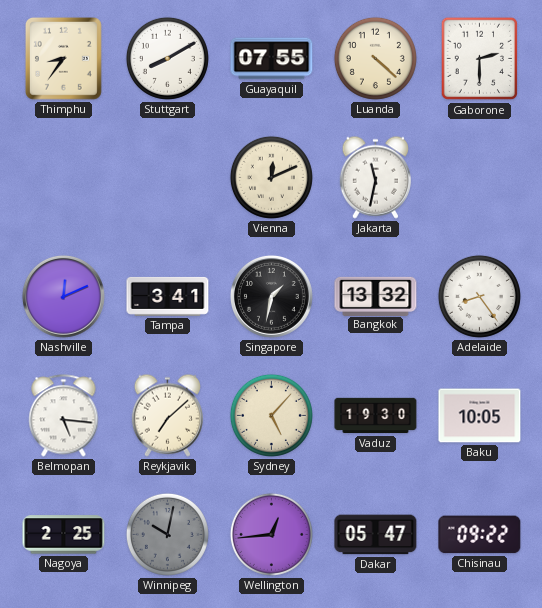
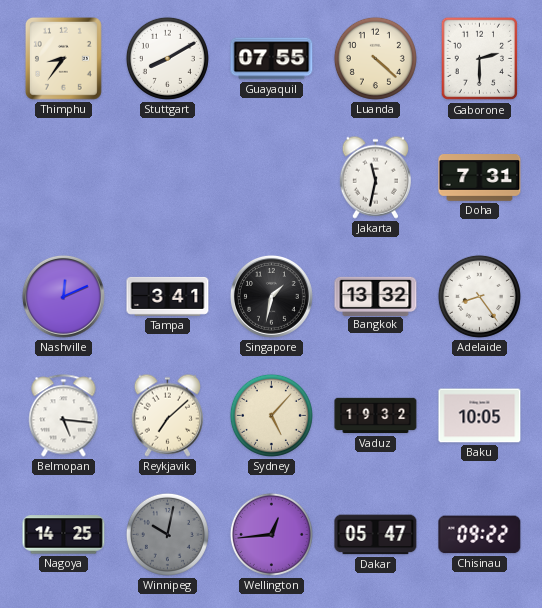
Vienna: 12:11 -> none
Doha: none -> 7:31
Vaduz: 19:30 -> 19:32
Nagoya: 2:25 -> 14:25
